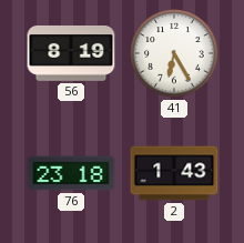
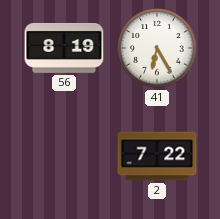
76: 23:18 -> none
2: 1:43 -> 7:22
